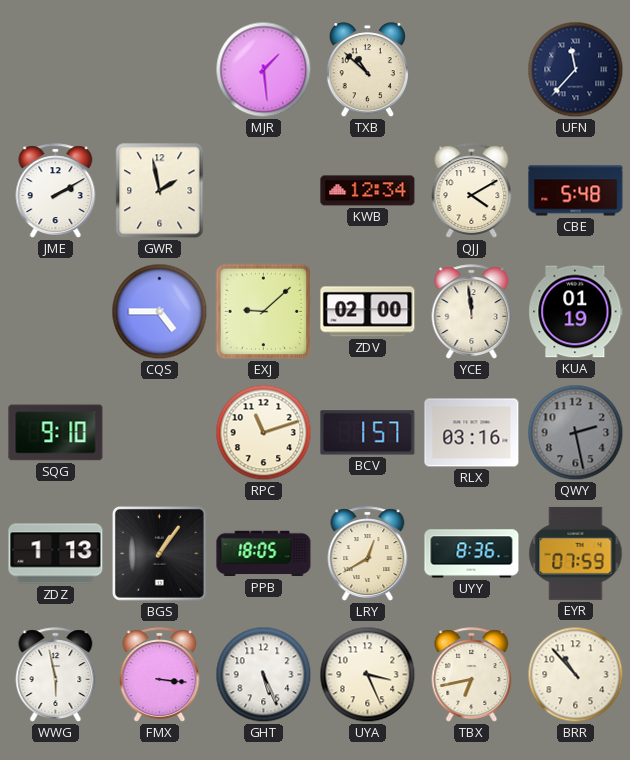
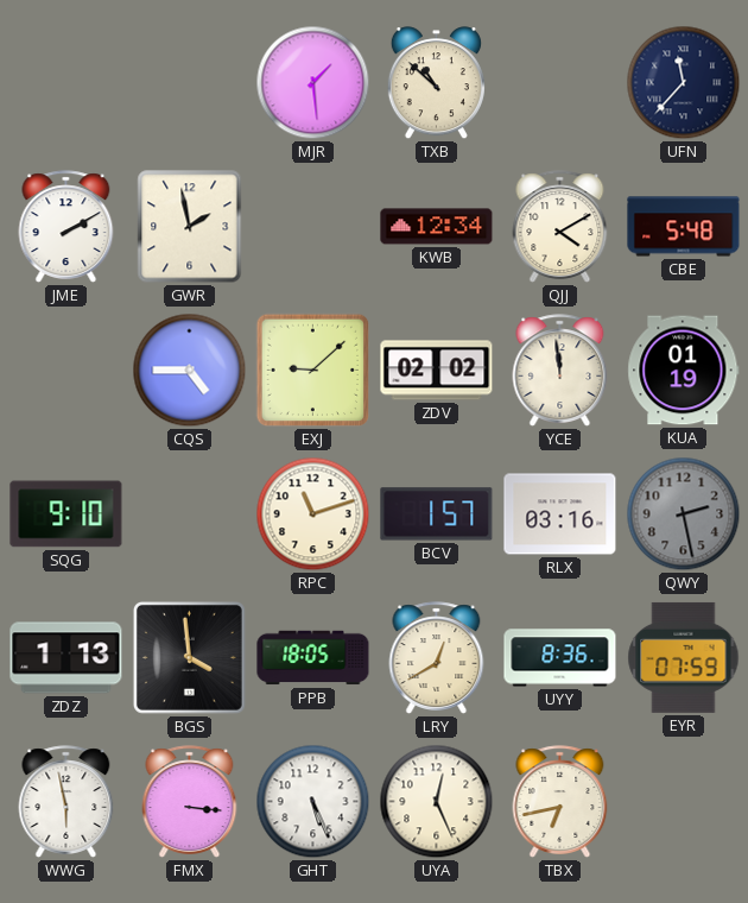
ZDV: 02:00 -> 02:02
BGS: 1:06 -> 3:59
UYA: 3:26 -> 12:26
BRR: 10:53 -> none
